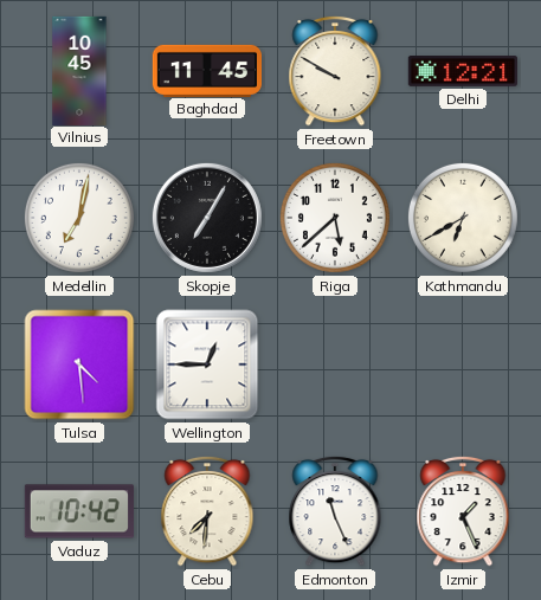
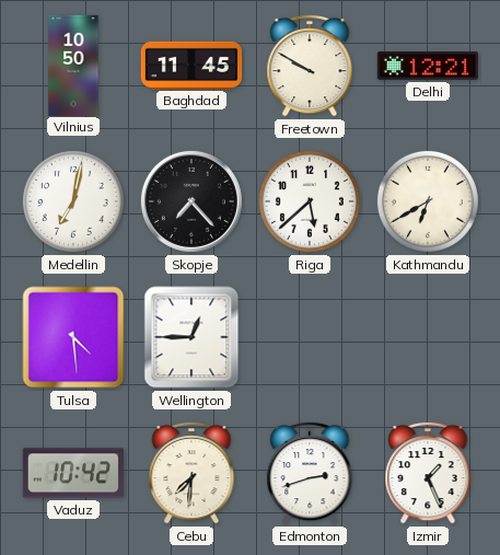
Vilnius: 10:45 -> 10:50
Skopje: 7:05 -> 7:23
Edmonton: 11:26 -> 2:42
